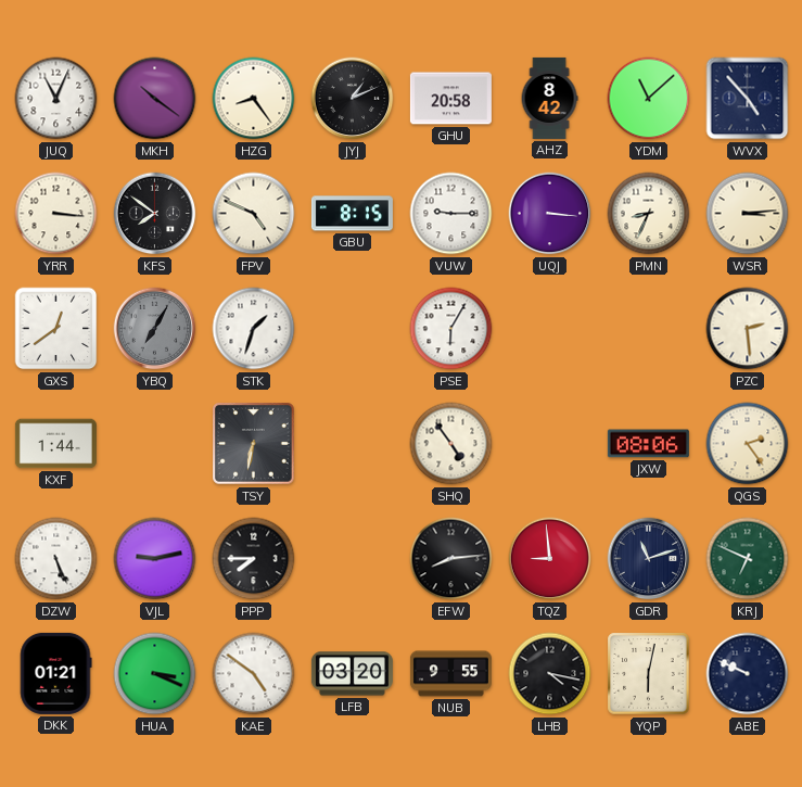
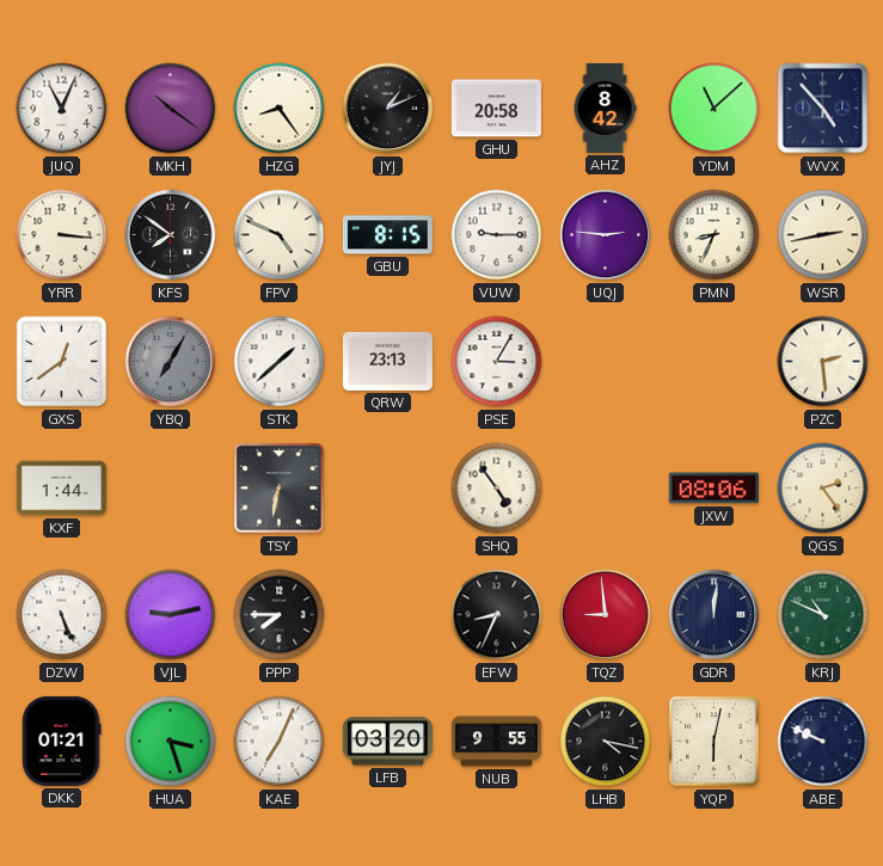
UQJ: 3:16 -> 2:46
WSR: 3:14 -> 2:43
STK: 1:33 -> 1:38
QRW: none -> 23:13
PSE: 6:05 -> 3:05
EFW: 8:14 -> 8:34
GDR: 11:12 -> 12:01
KRJ: 6:49 -> 10:49
HUA: 3:19 -> 3:27
KAE: 4:51 -> 7:04
